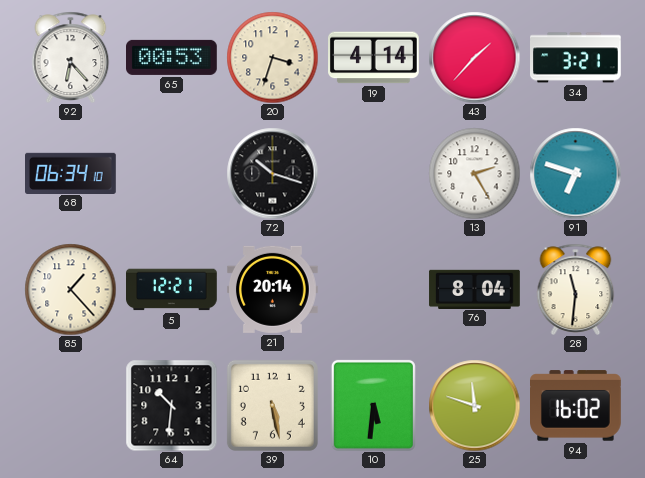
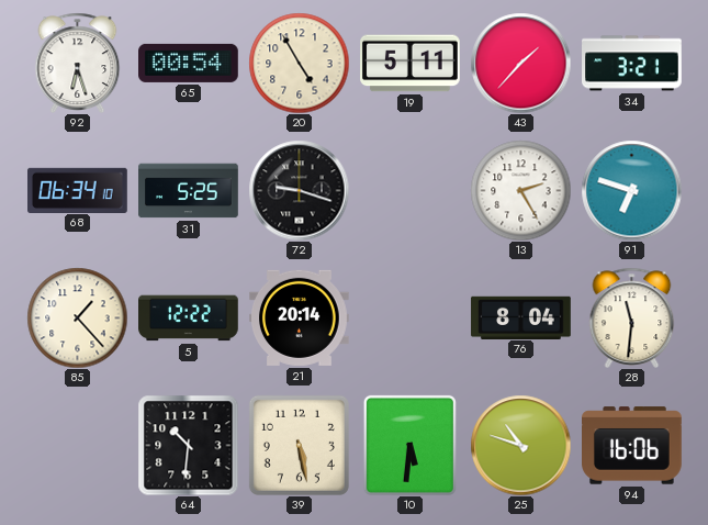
92: 6:23 -> 6:27
65: 00:53 -> 00:54
20: 3:33 -> 4:55
19: 4:14 -> 5:11
31: none -> 5:25
72: 10:18 -> 9:18
5: 12:21 -> 12:22
25: 11:48 -> 10:48
94: 16:02 -> 16:06
